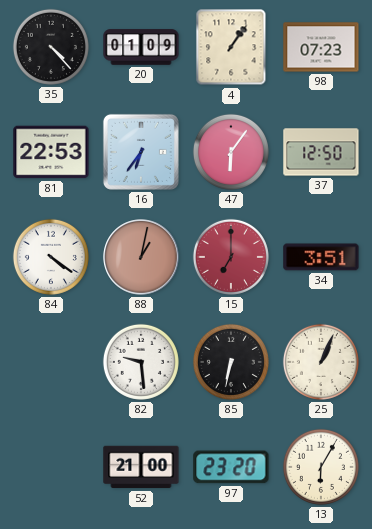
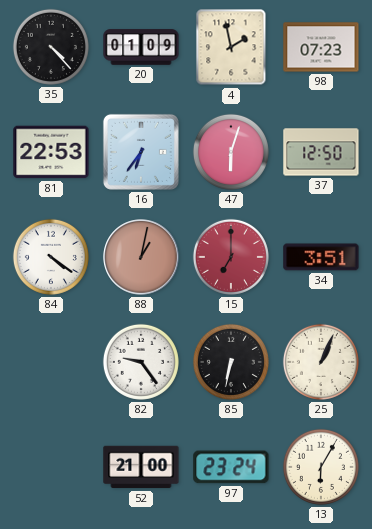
4: 1:06 -> 1:58
47: 6:06 -> 6:03
82: 9:29 -> 9:24
97: 23:20 -> 23:24
